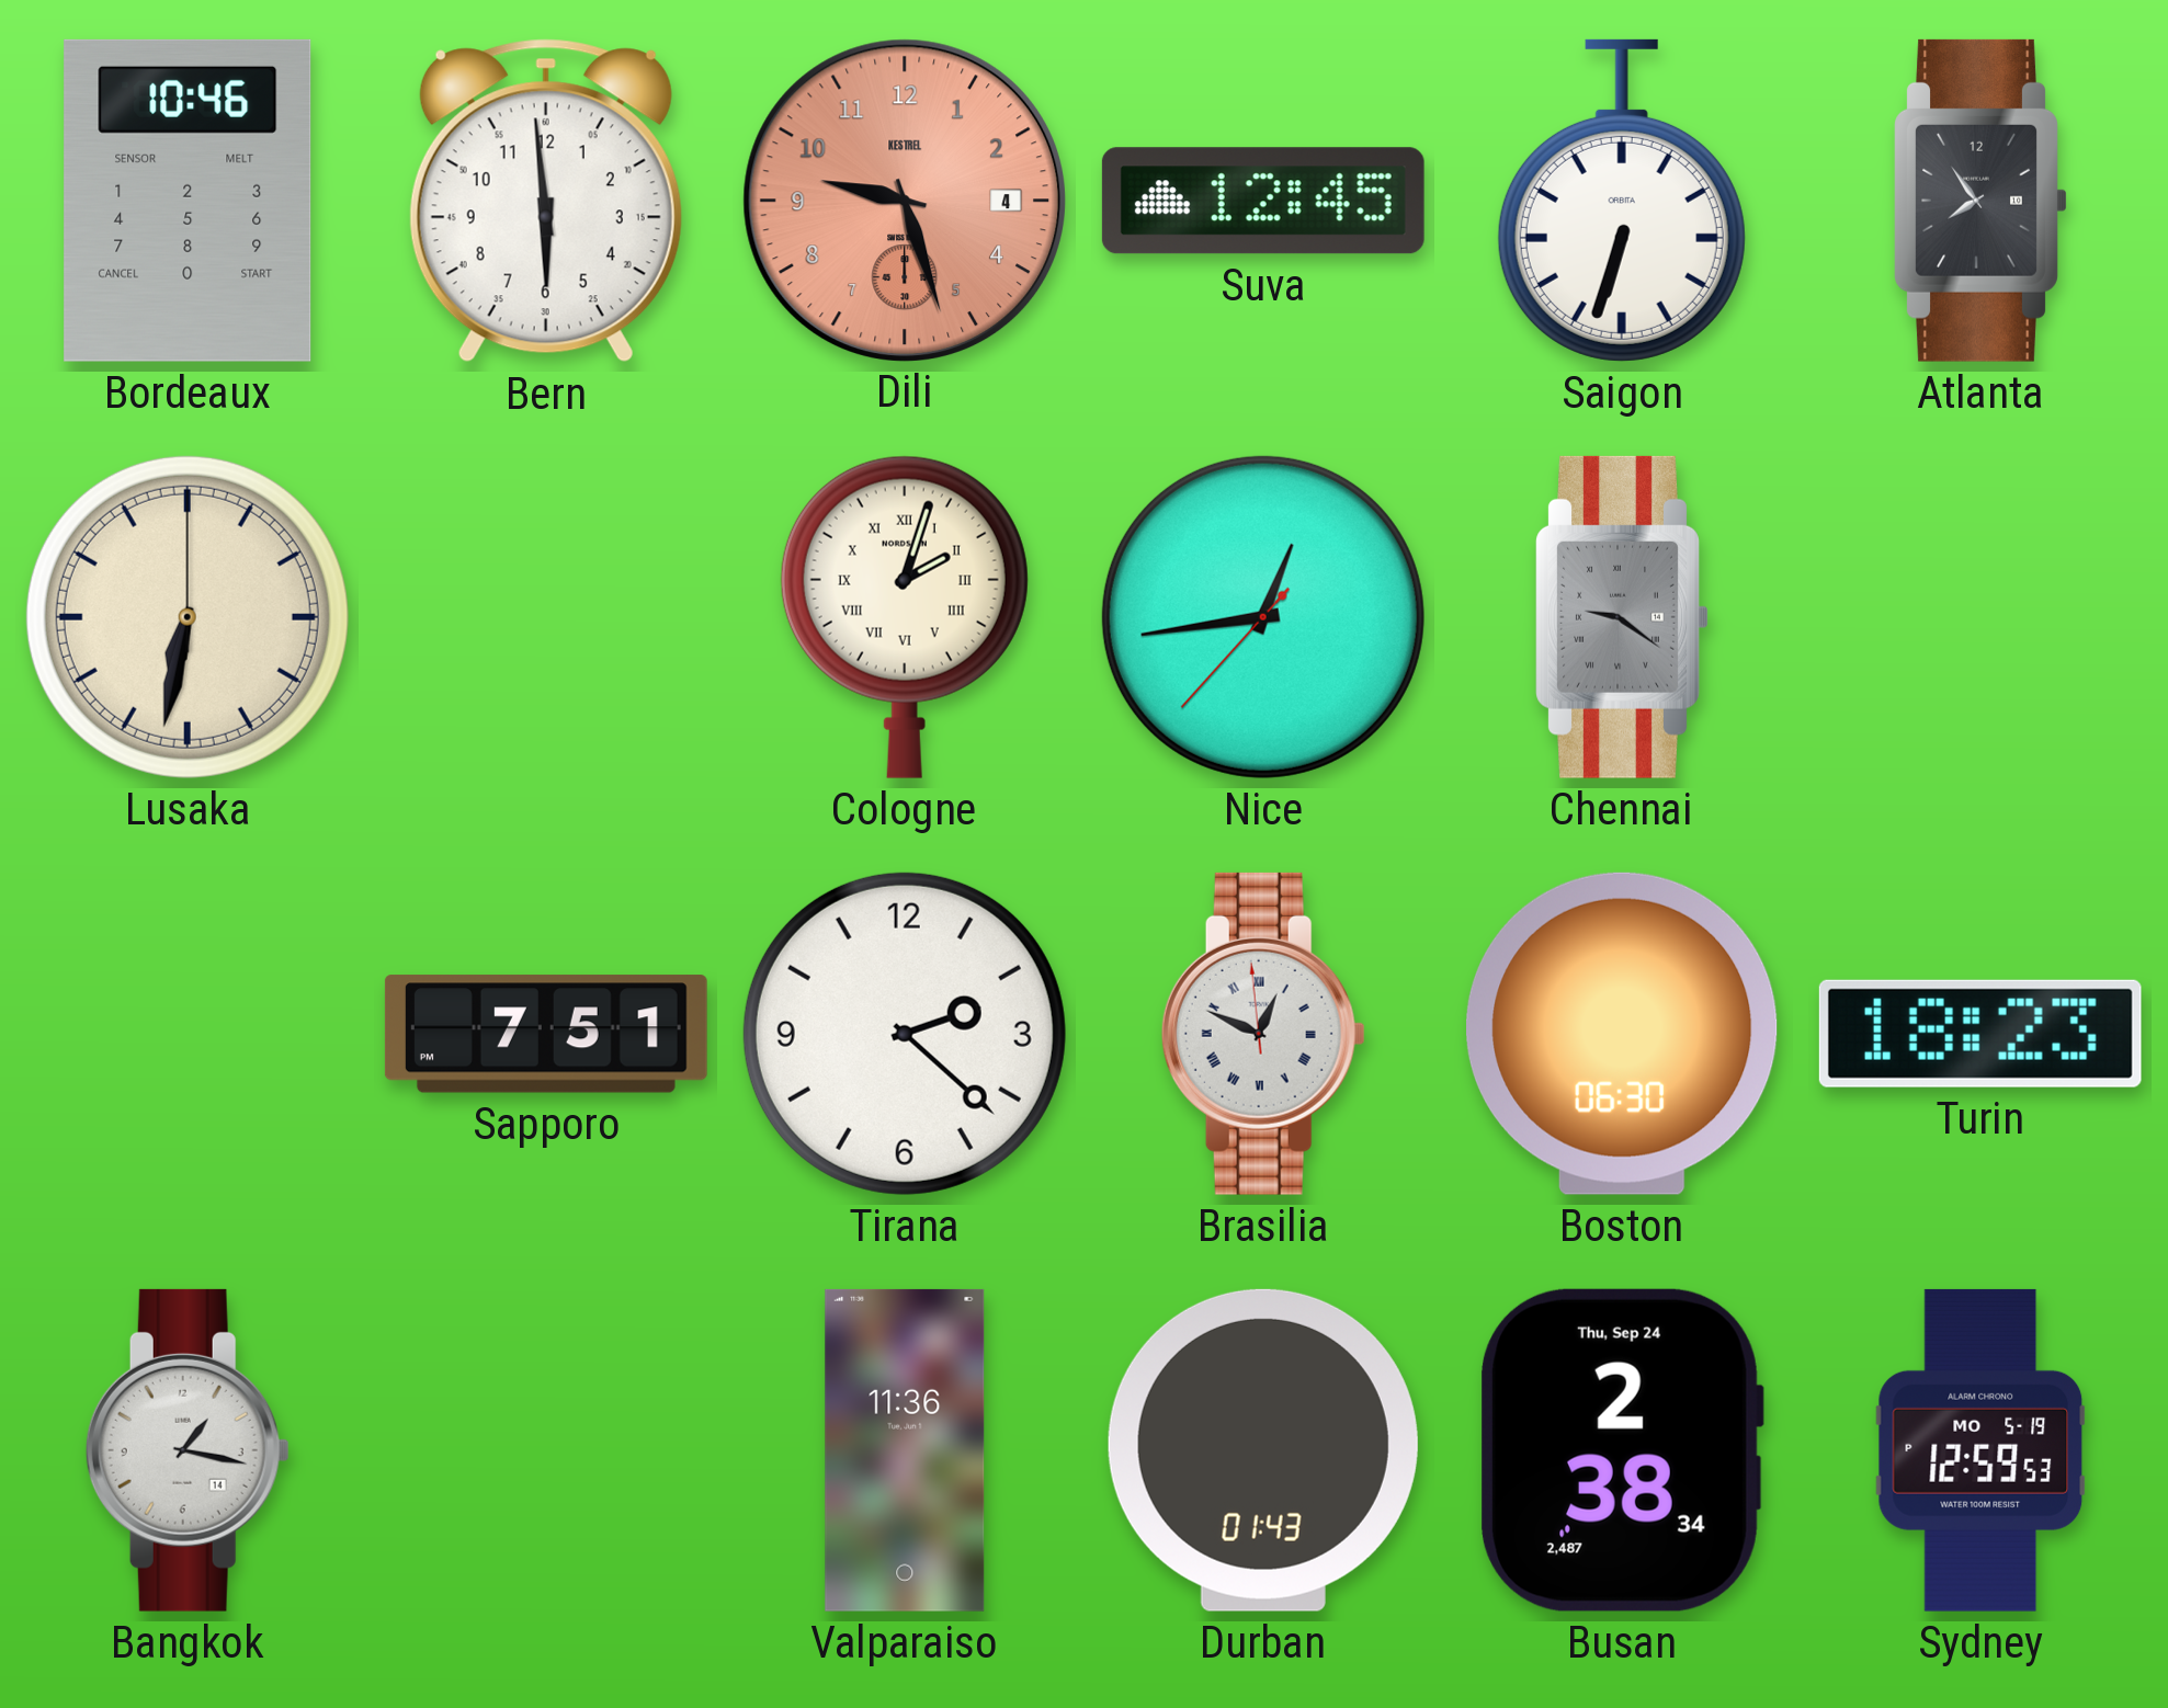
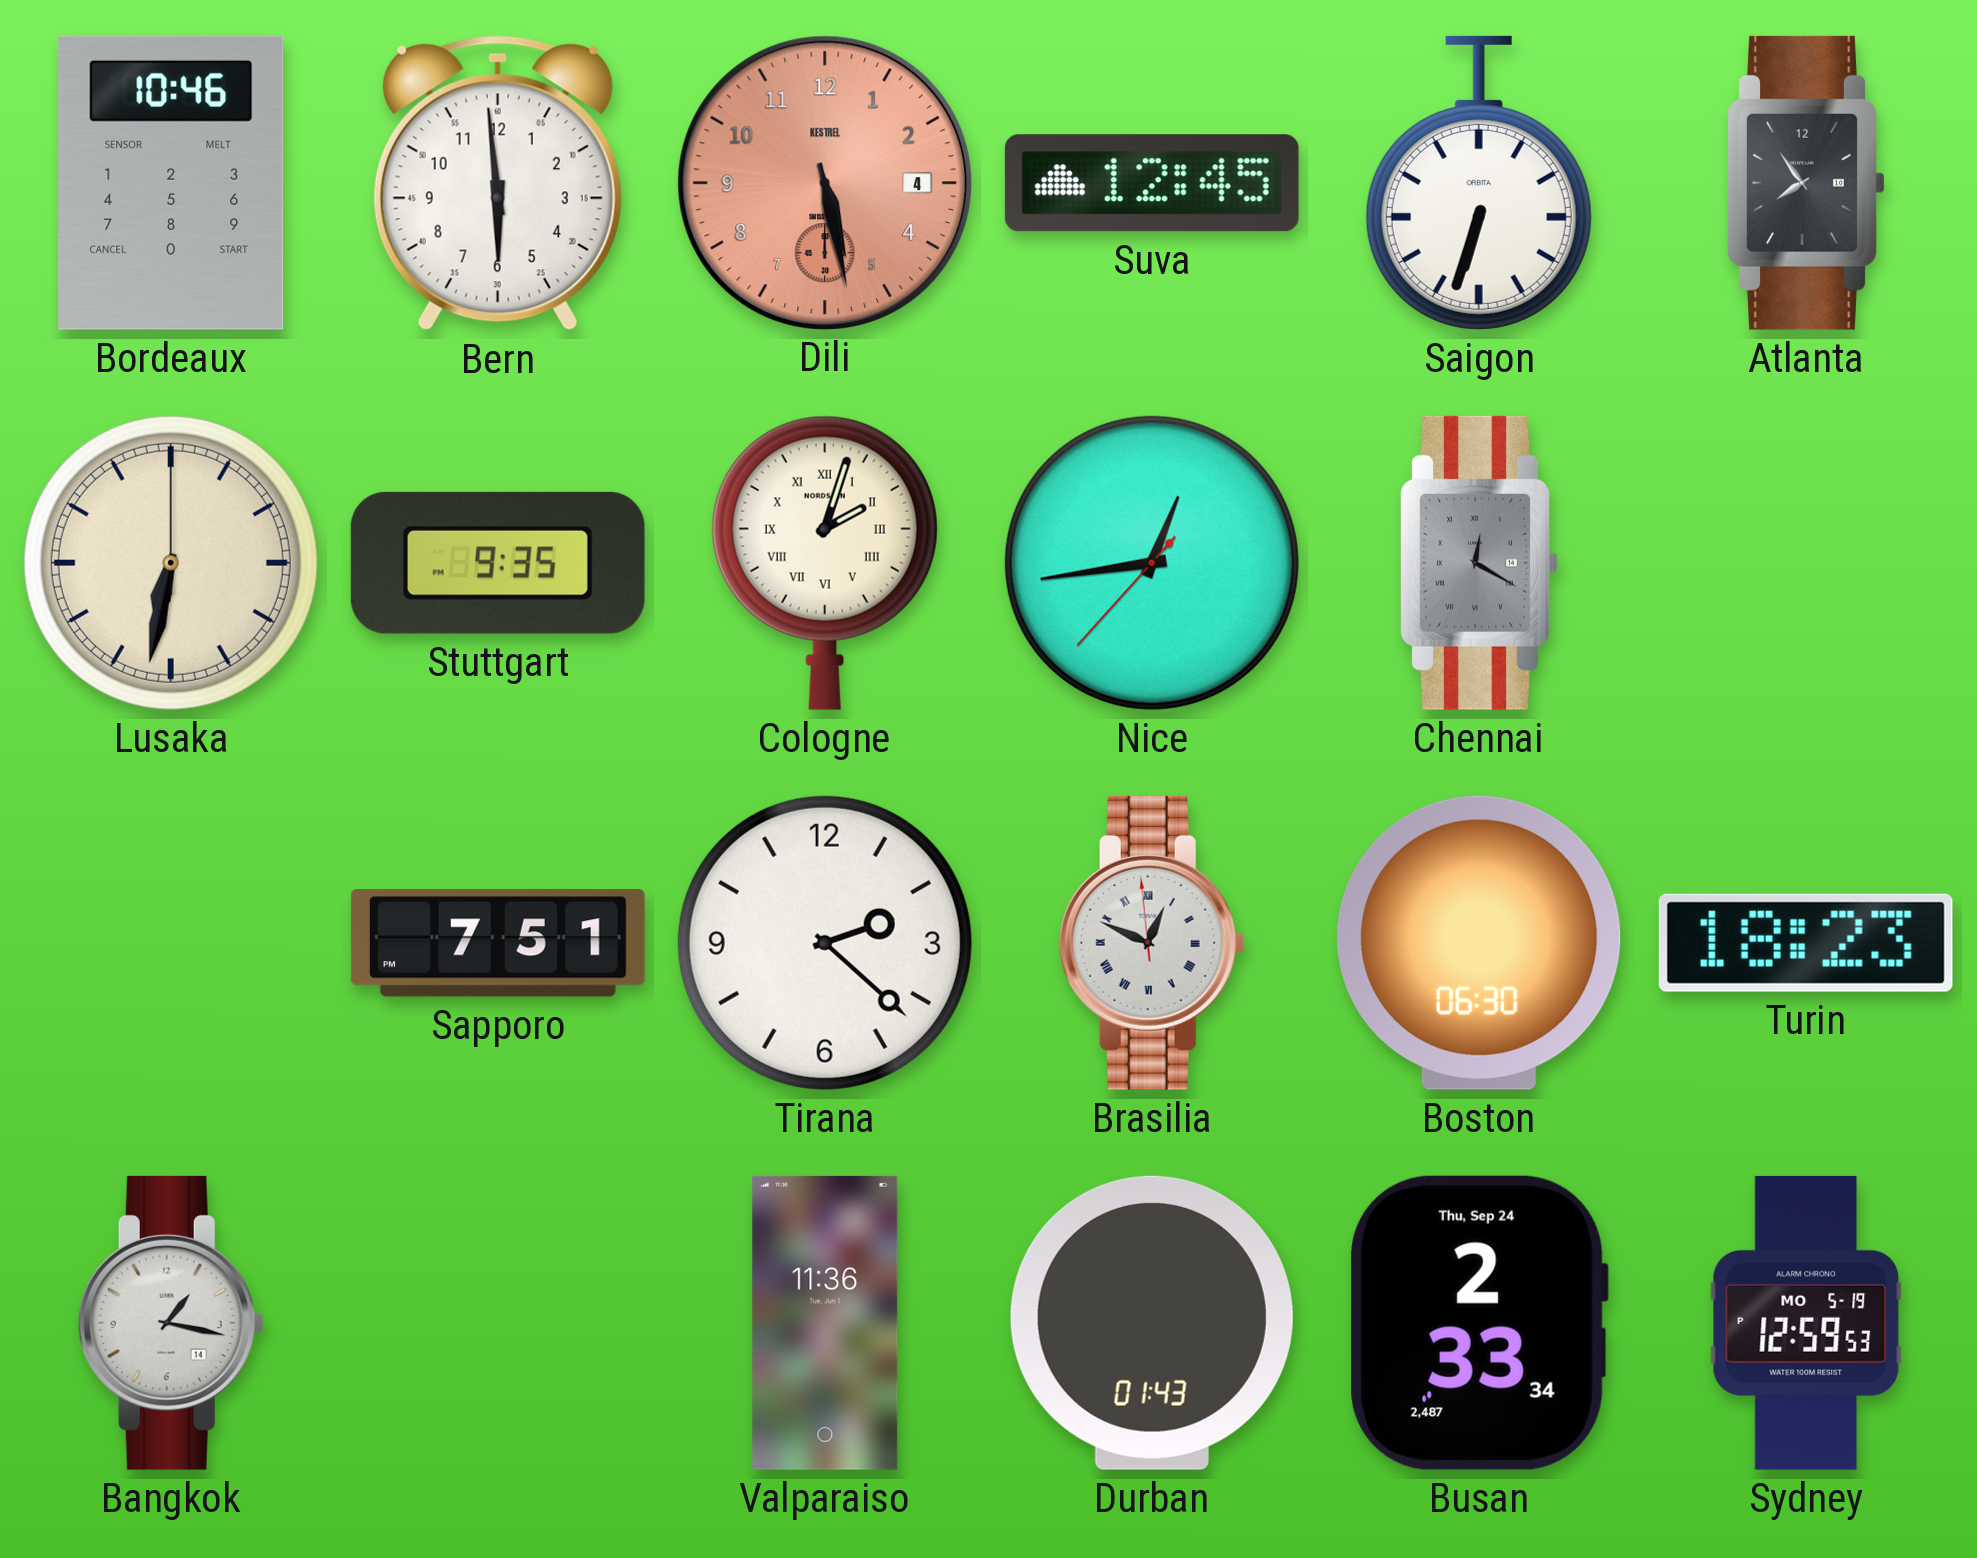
Dili: 9:27 -> 5:28
Stuttgart: none -> 9:35
Chennai: 9:21 -> 12:20
Busan: 2:38 -> 2:33
